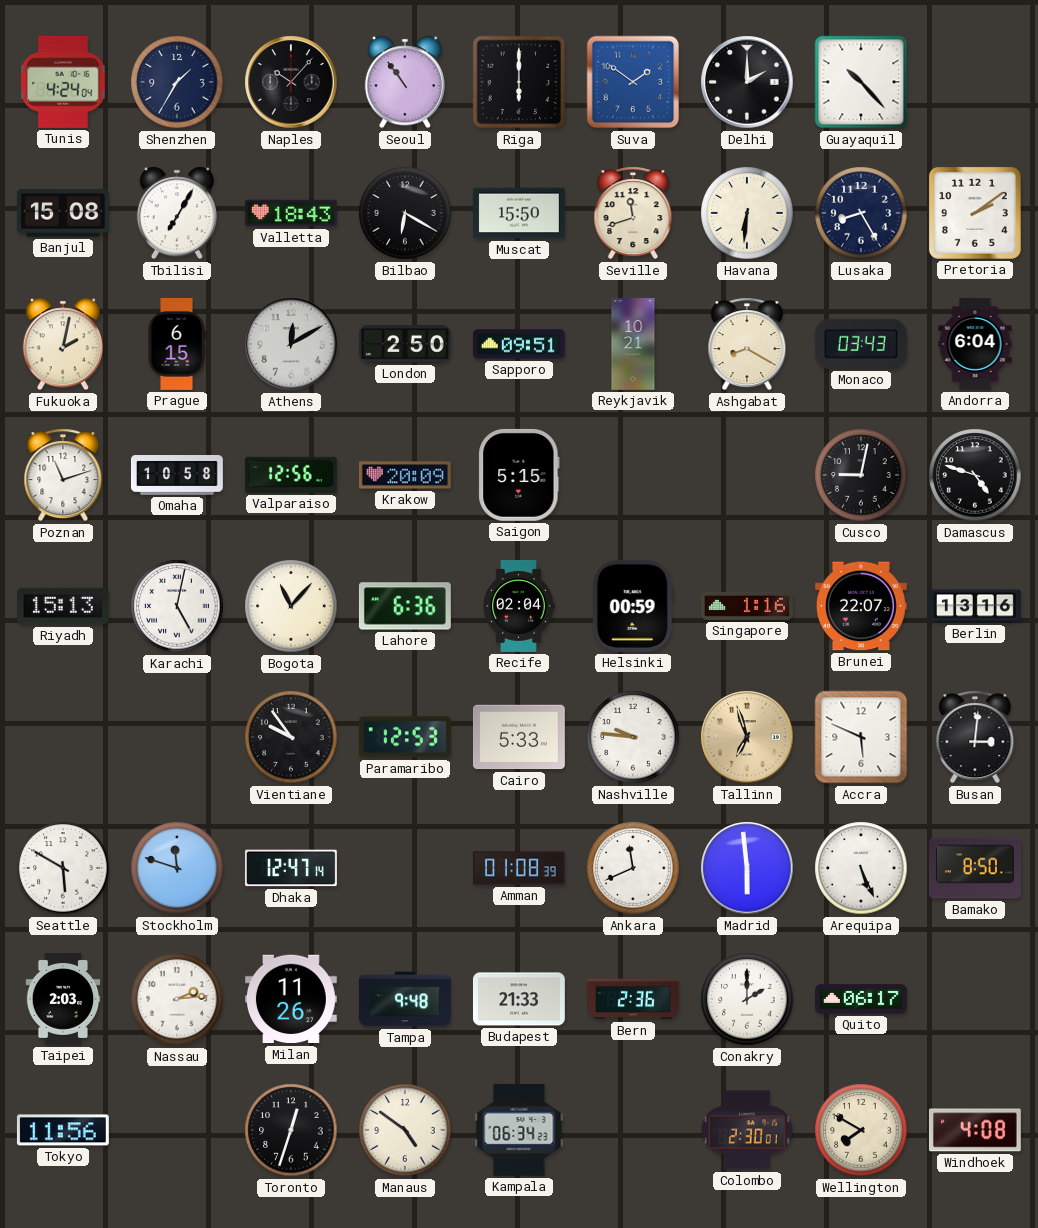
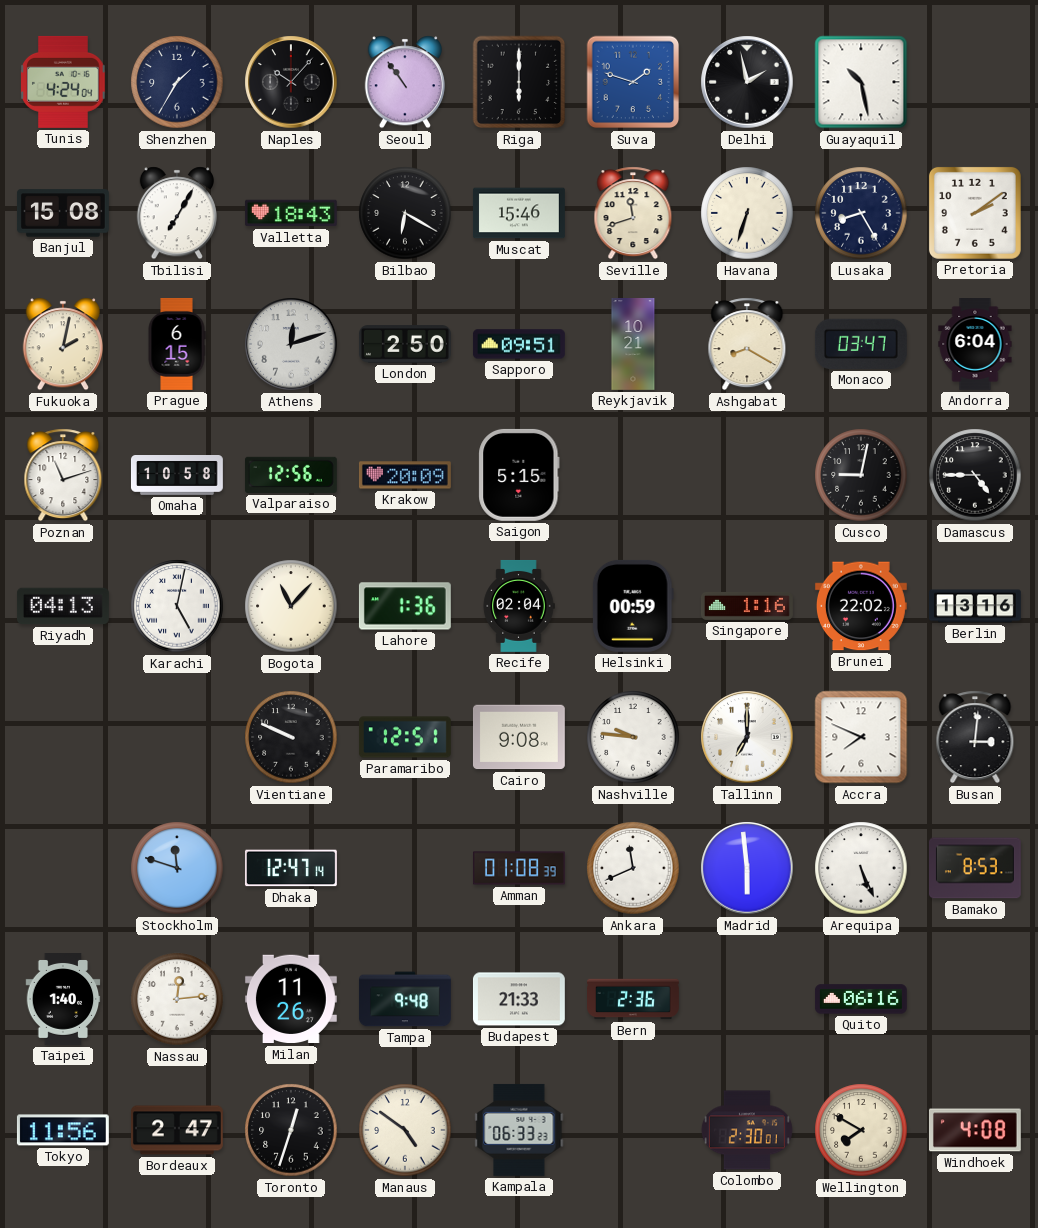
Suva: 1:51 -> 1:48
Delhi: 2:00 -> 1:58
Guayaquil: 10:23 -> 10:28
Muscat: 15:50 -> 15:46
Havana: 6:31 -> 6:33
Athens: 12:10 -> 12:12
Monaco: 03:43 -> 03:47
Damascus: 4:48 -> 4:45
Riyadh: 15:13 -> 04:13
Lahore: 6:36 -> 1:36
Brunei: 22:07 -> 22:02
Vientiane: 9:54 -> 9:49
Paramaribo: 12:53 -> 12:51
Cairo: 5:33 -> 9:08
Tallinn: 6:57 -> 7:00
Tallinn dial: champagne -> white
Accra: 5:49 -> 7:49
Seattle: 5:50 -> none
Bamako: 8:50 -> 8:53
Taipei: 2:03 -> 1:40
Nassau: 2:14 -> 12:14
Conakry: 2:00 -> none
Quito: 06:17 -> 06:16
Bordeaux: none -> 2:47
Kampala: 06:34 -> 06:33
